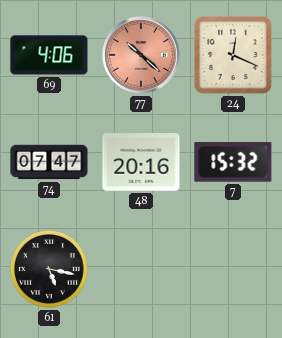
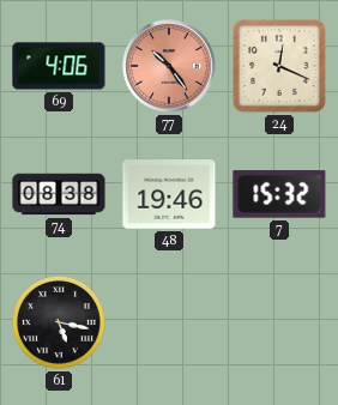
77: 10:22 -> 10:24
74: 07:47 -> 08:38
48: 20:16 -> 19:46
